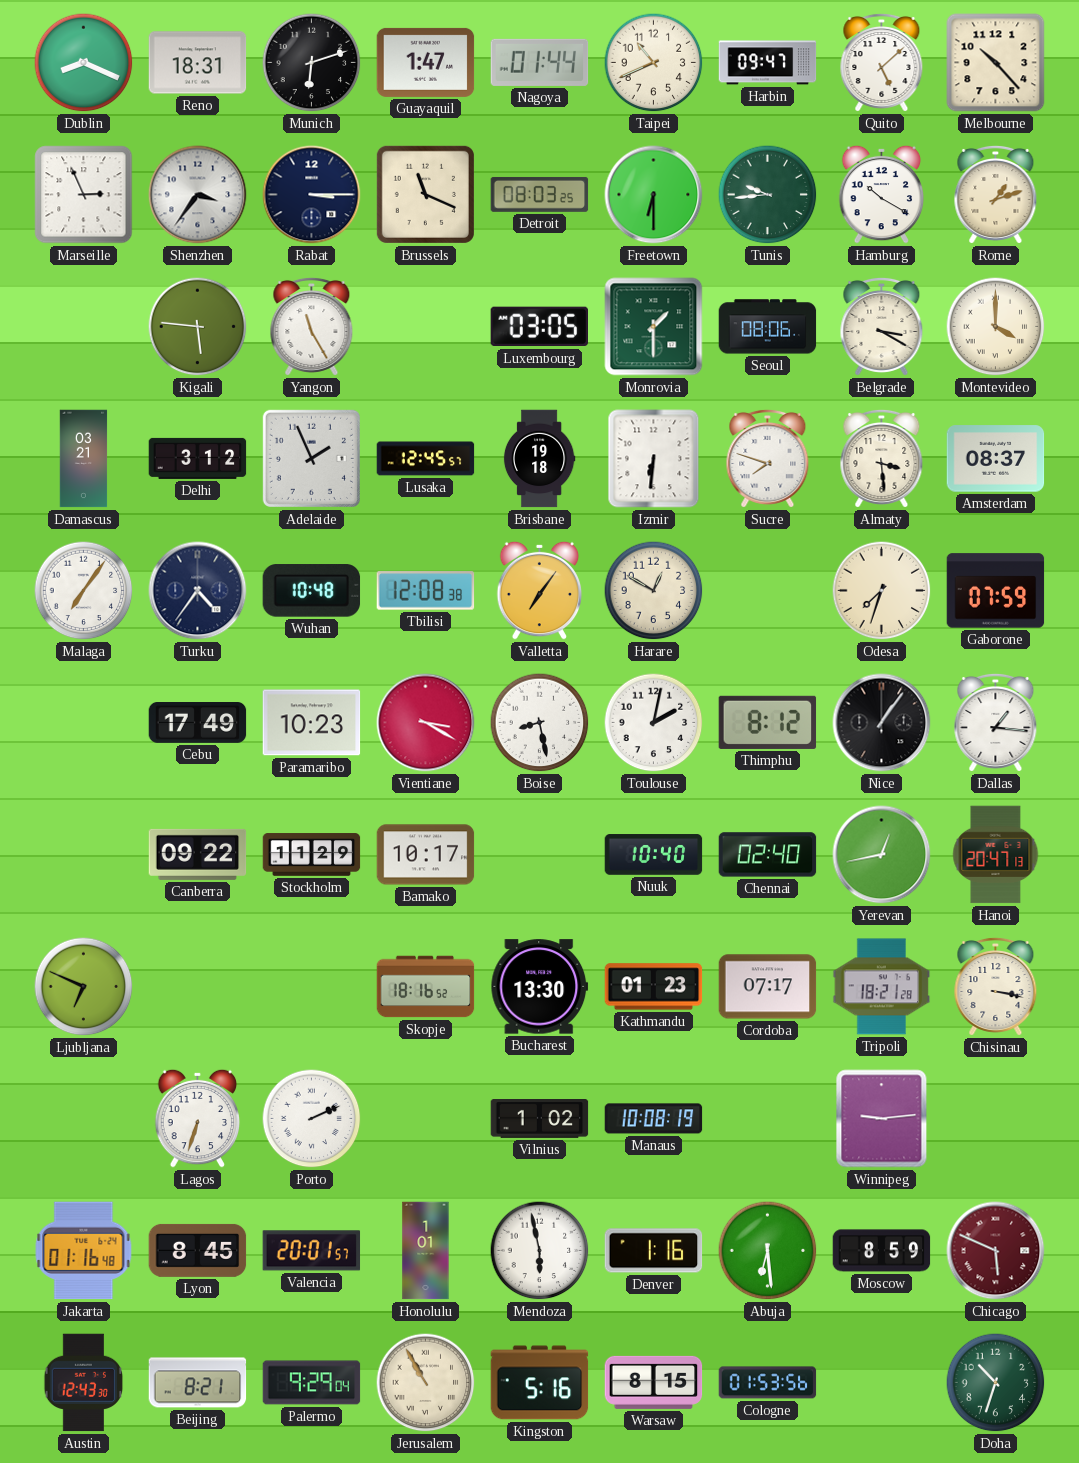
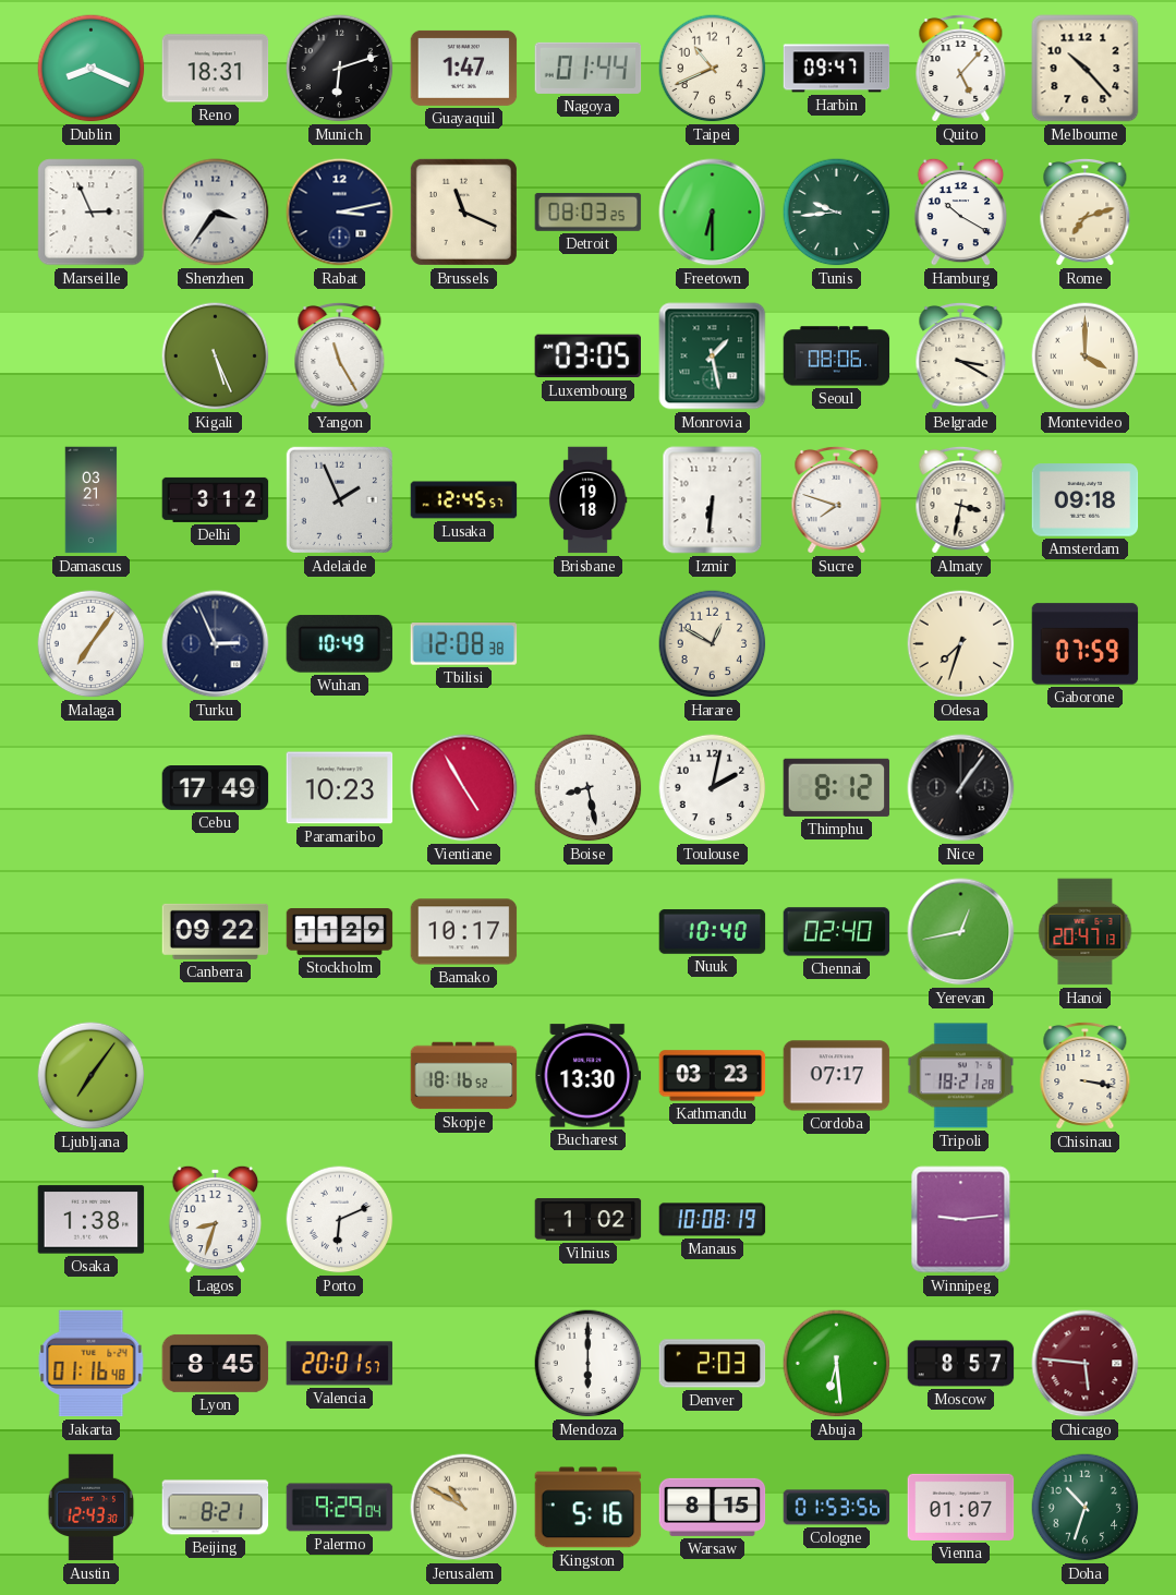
Quito: 5:08 -> 5:07
Rabat: 3:15 -> 3:13
Rome: 1:12 -> 7:12
Kigali: 5:46 -> 5:26
Monrovia: 1:30 -> 1:28
Almaty: 3:29 -> 3:32
Amsterdam: 08:37 -> 09:18
Turku: 4:36 -> 2:56
Wuhan: 10:48 -> 10:49
Valletta: 7:06 -> none
Vientiane: 3:20 -> 4:55
Dallas: 1:16 -> none
Ljubljana: 6:49 -> 7:06
Kathmandu: 01:23 -> 03:23
Osaka: none -> 1:38
Lagos: 6:33 -> 8:33
Porto: 2:11 -> 6:11
Honolulu: 1:01 -> none
Mendoza: 5:58 -> 6:00
Denver: 1:16 -> 2:03
Moscow: 8:59 -> 8:57
Chicago: 5:49 -> 5:46
Jerusalem: 10:55 -> 10:50
Vienna: none -> 01:07
